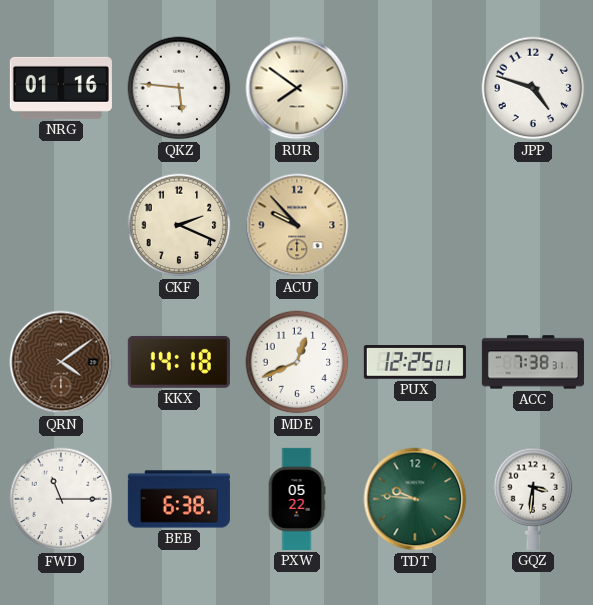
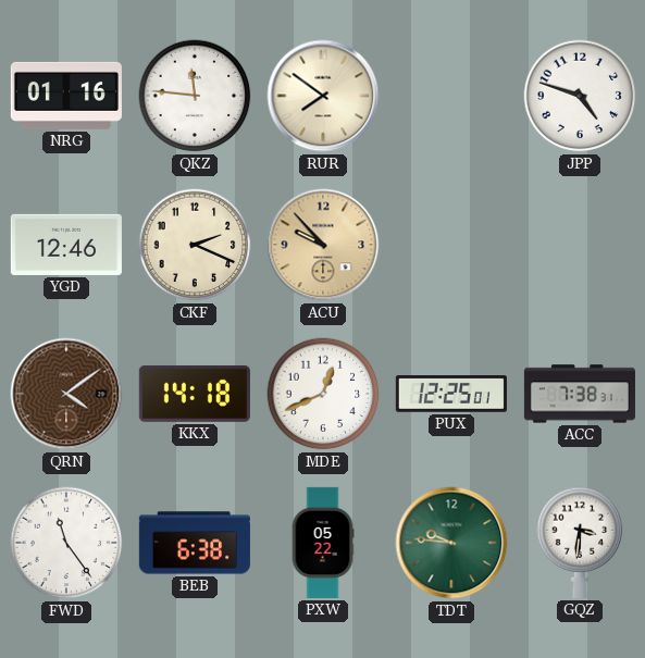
QKZ: 5:46 -> 11:46
YGD: none -> 12:46
FWD: 11:15 -> 11:24
